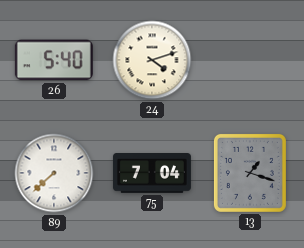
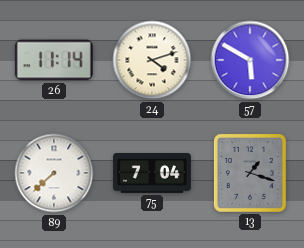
26: 5:40 -> 11:14
57: none -> 5:50
